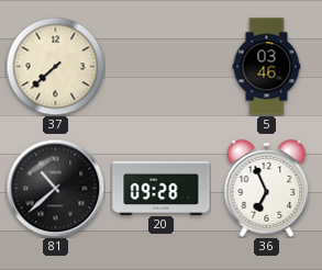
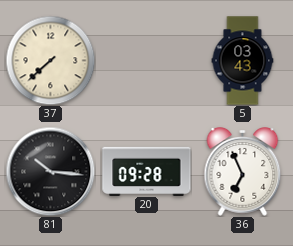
5: 03:46 -> 03:43
81: 10:38 -> 10:16
